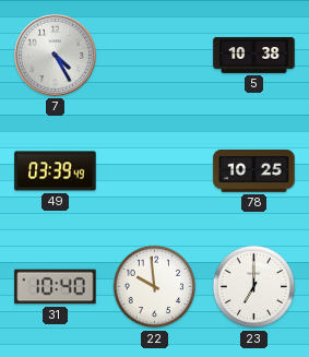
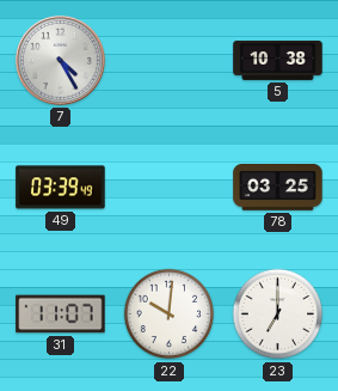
78: 10:25 -> 03:25
31: 10:40 -> 11:07
22: 9:59 -> 10:01
